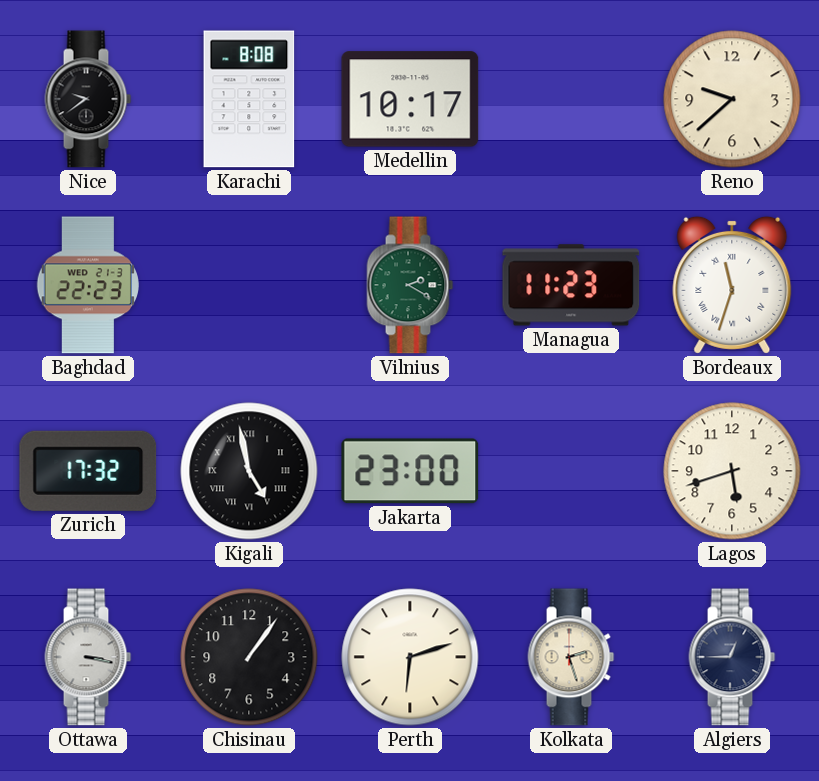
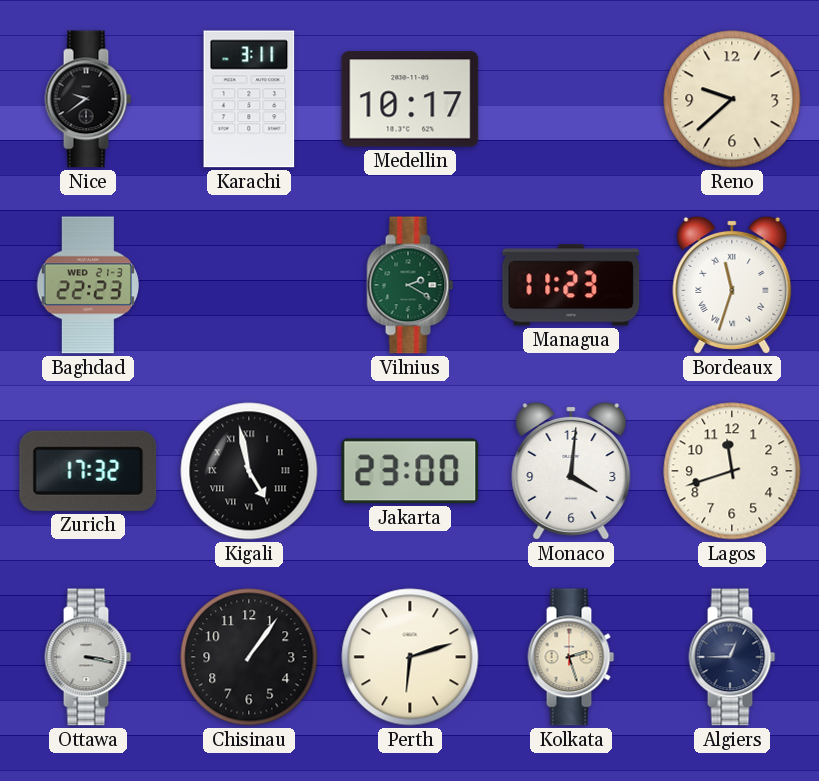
Karachi: 8:08 -> 3:11
Monaco: none -> 4:01
Lagos: 5:42 -> 11:42
